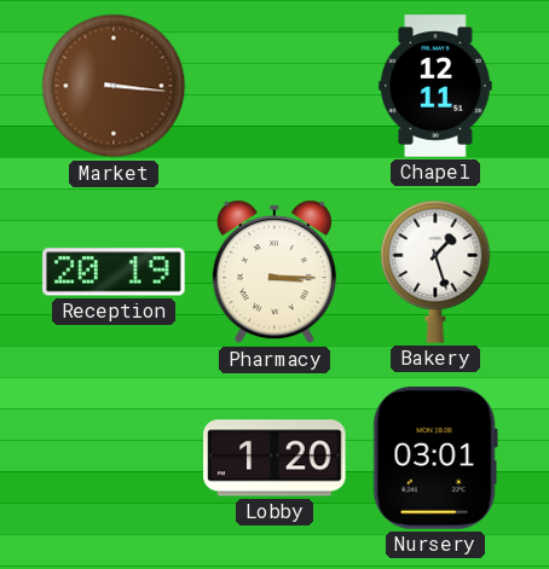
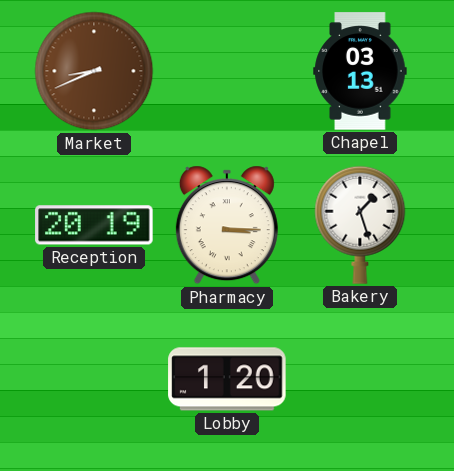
Market: 3:16 -> 8:41
Chapel: 12:11 -> 03:13
Nursery: 03:01 -> none
